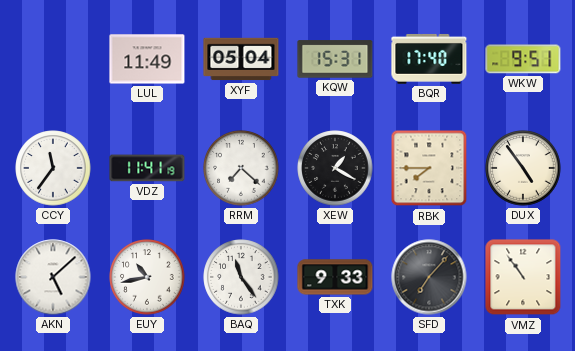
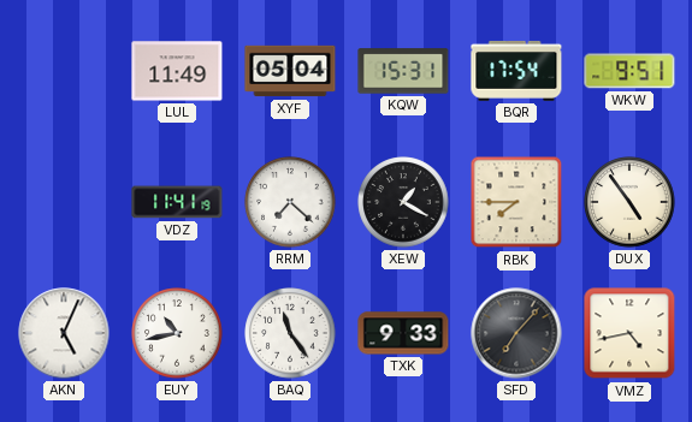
BQR: 17:40 -> 17:54
CCY: 11:36 -> none
AKN: 5:08 -> 5:04
VMZ: 10:54 -> 4:43
